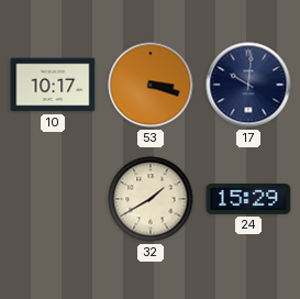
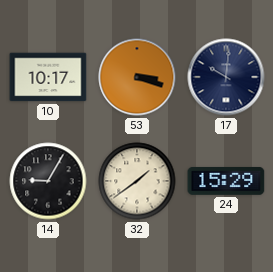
14: none -> 9:05
32: 1:40 -> 1:39
